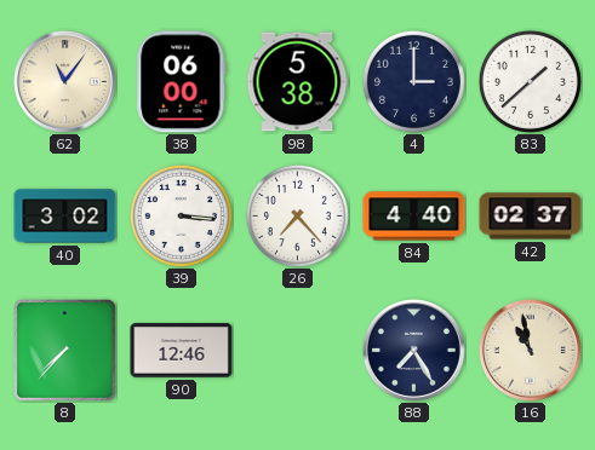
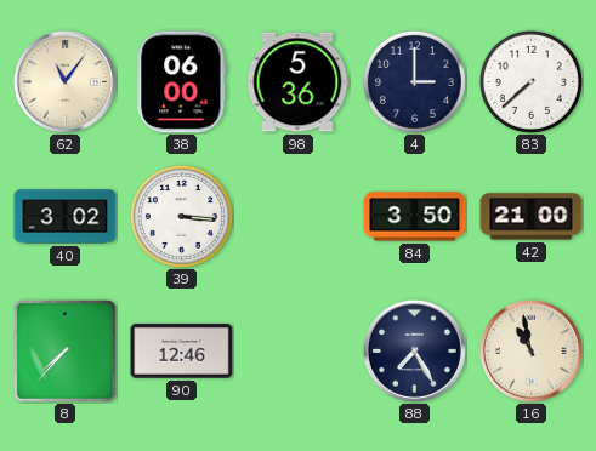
98: 5:38 -> 5:36
83: 1:38 -> 7:38
26: 7:23 -> none
84: 4:40 -> 3:50
42: 02:37 -> 21:00
